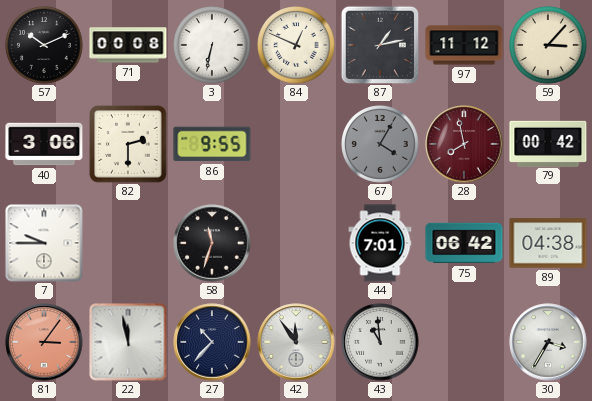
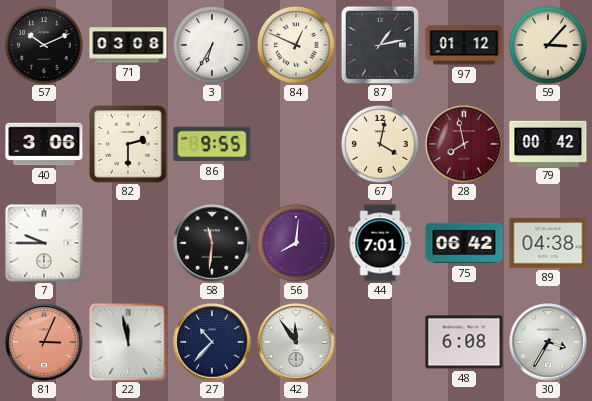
71: 00:08 -> 03:08
3: 6:32 -> 6:35
97: 11:12 -> 01:12
67: 4:05 -> 4:02
67 dial: grey -> cream
58: 11:33 -> 11:31
56: none -> 8:01
81: 3:06 -> 3:04
43: 10:59 -> none
48: none -> 6:08
